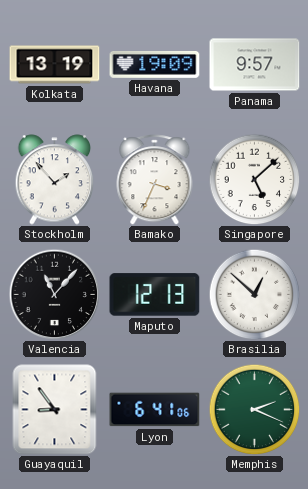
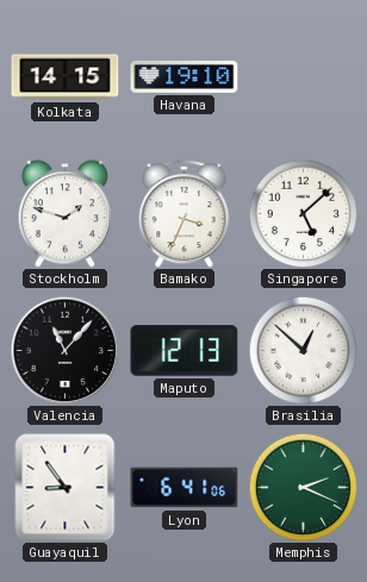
Kolkata: 13:19 -> 14:15
Havana: 19:09 -> 19:10
Panama: 9:57 -> none
Stockholm: 1:53 -> 1:48
